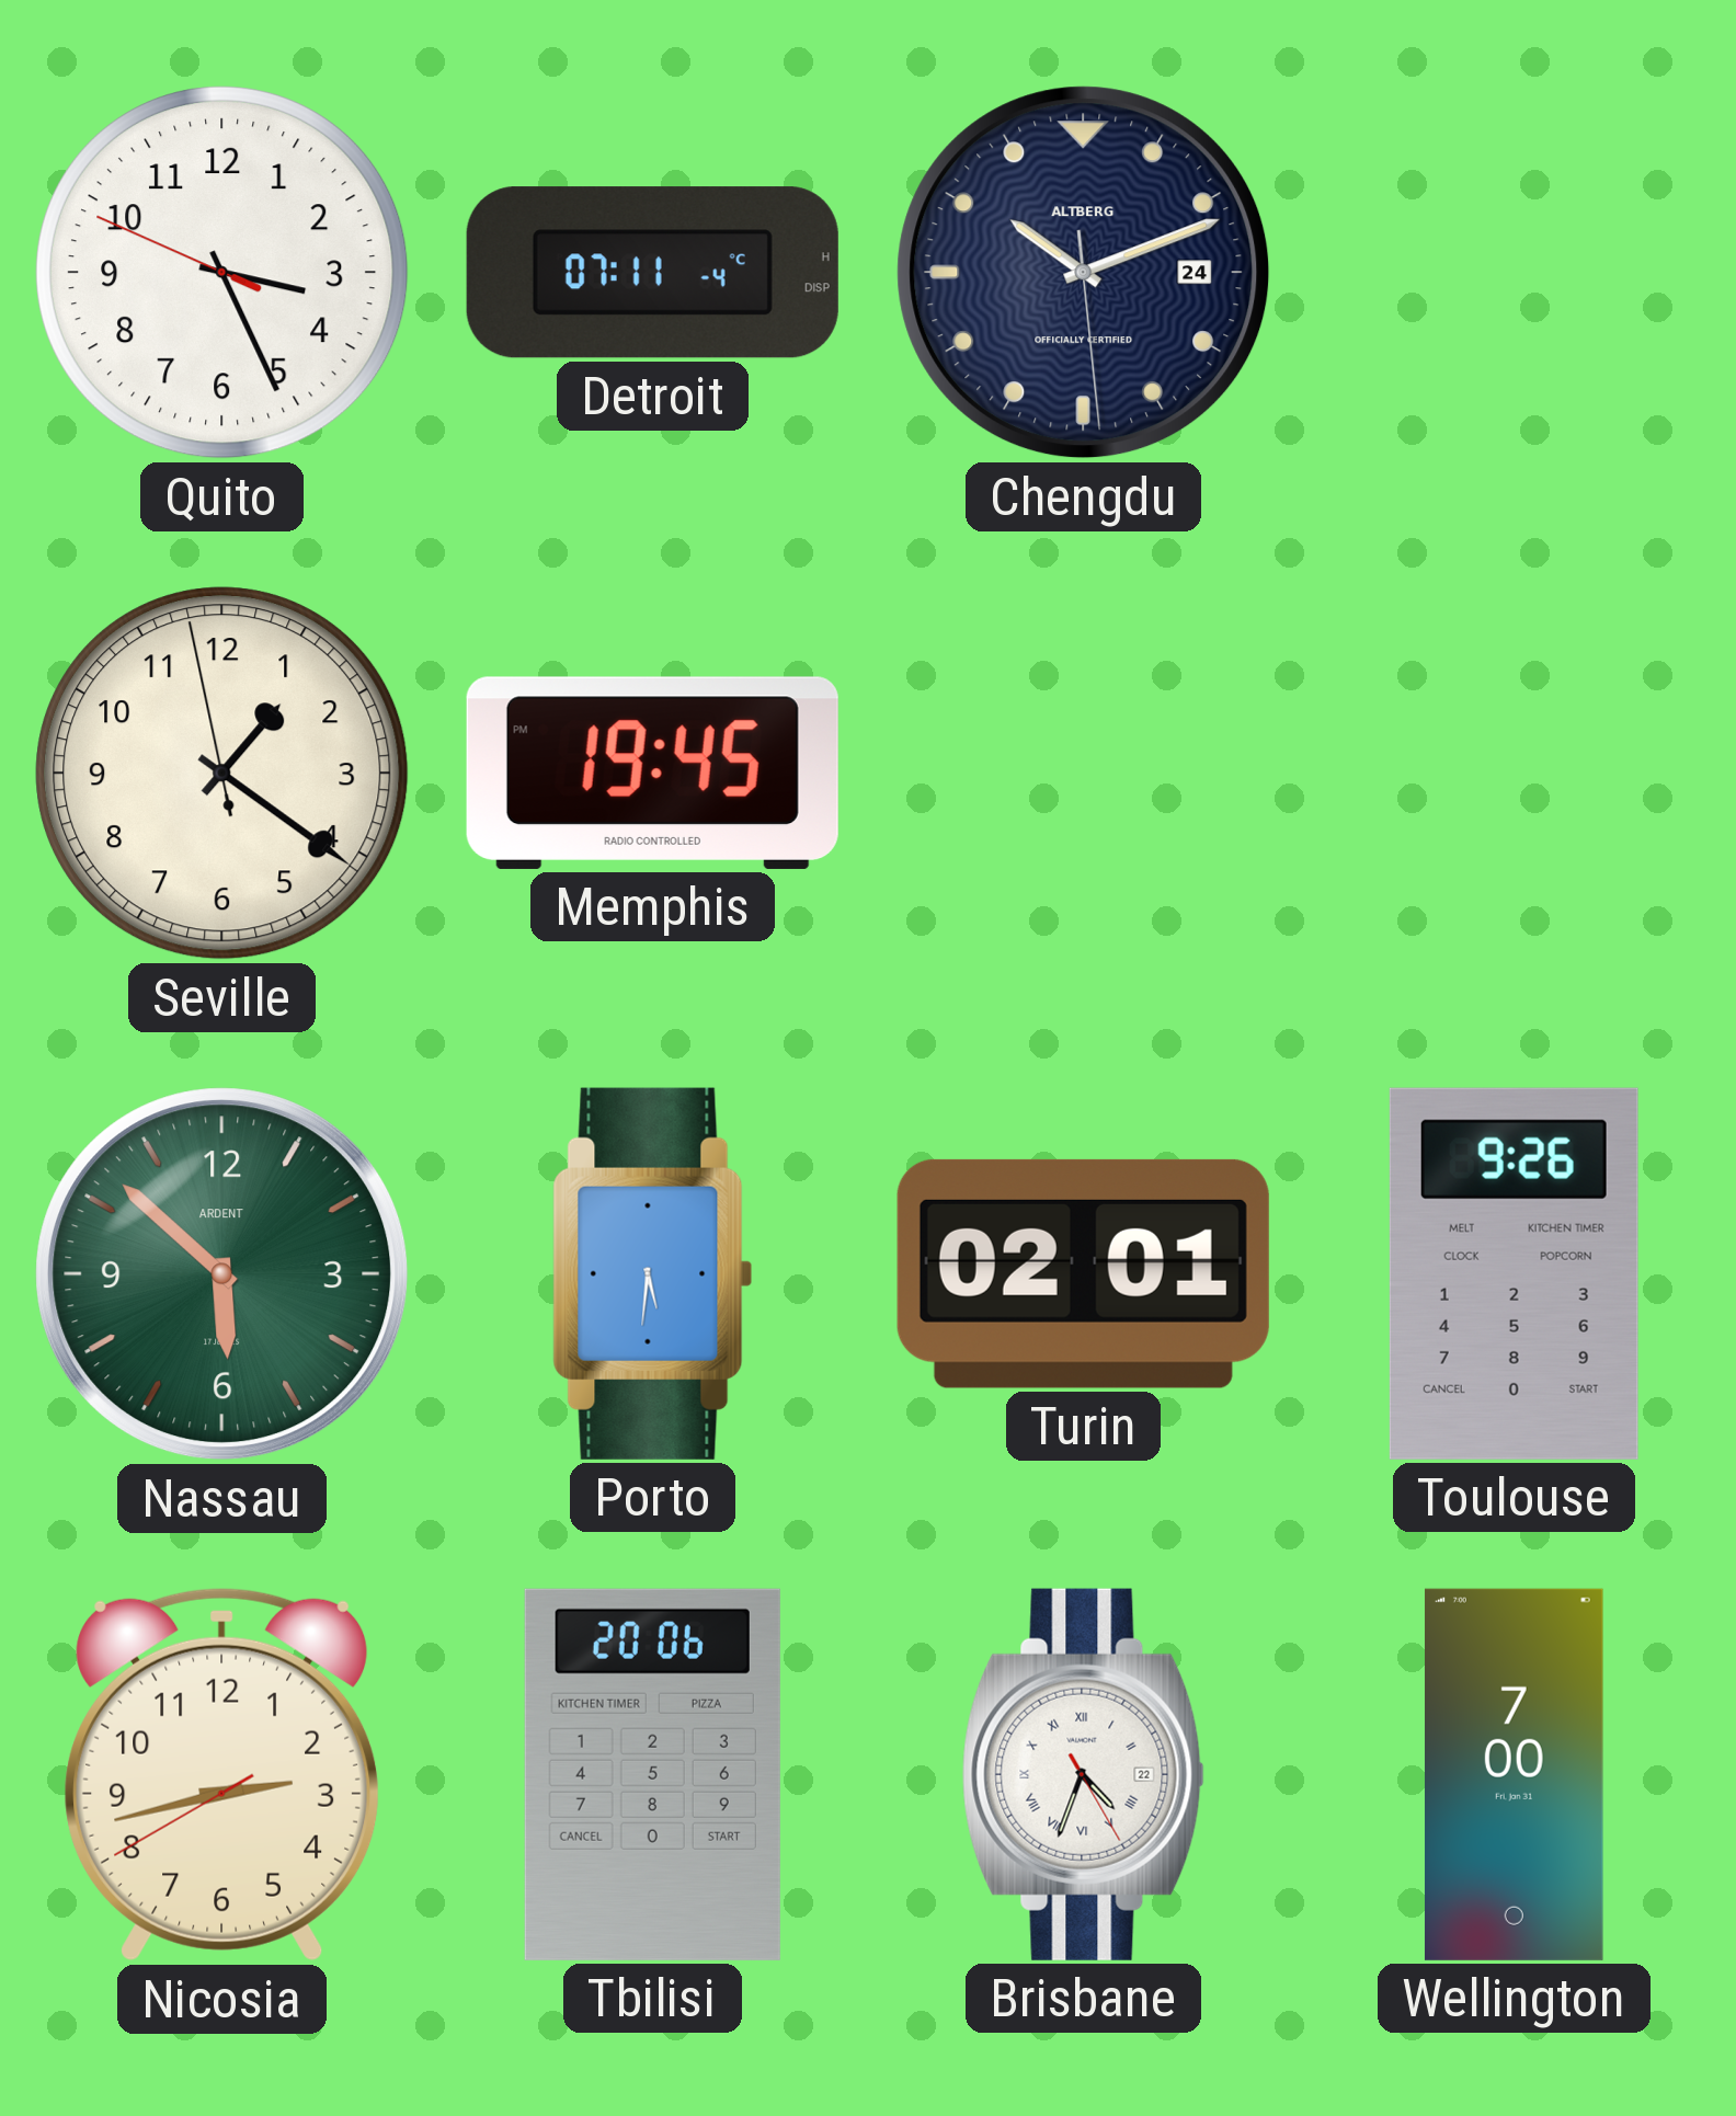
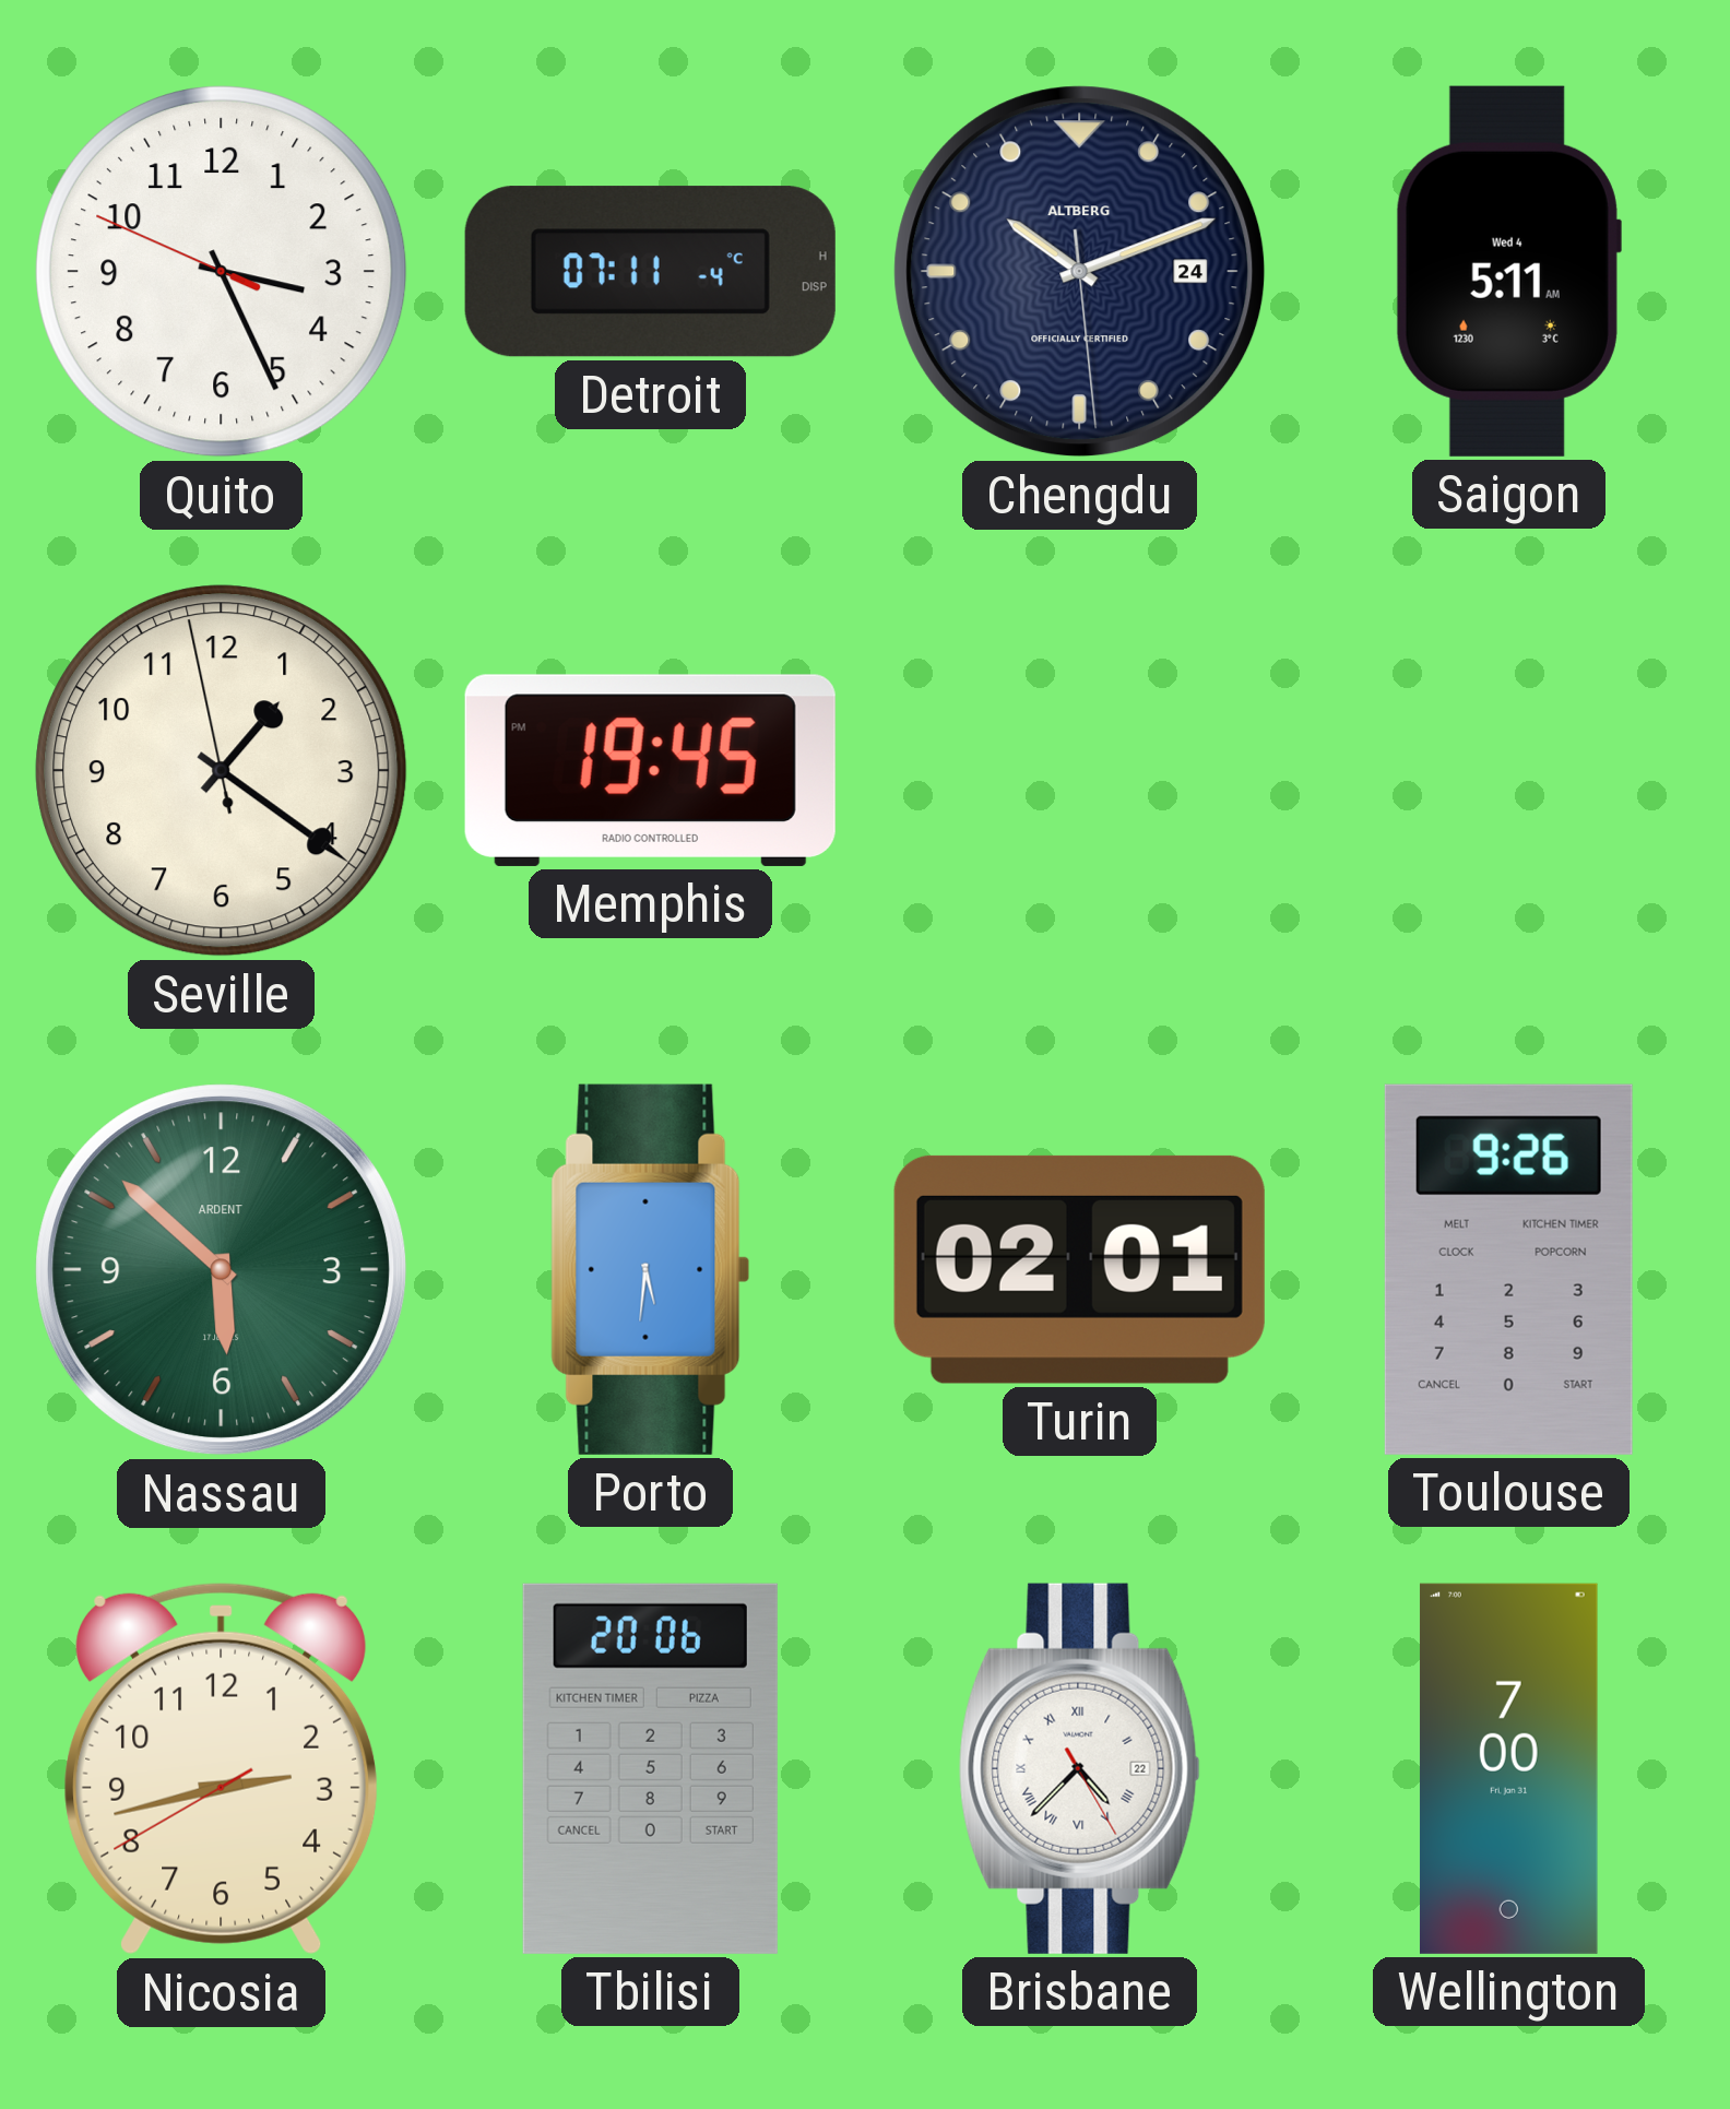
Saigon: none -> 5:11
Brisbane: 4:33 -> 4:37
